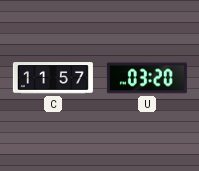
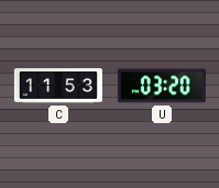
C: 11:57 -> 11:53
